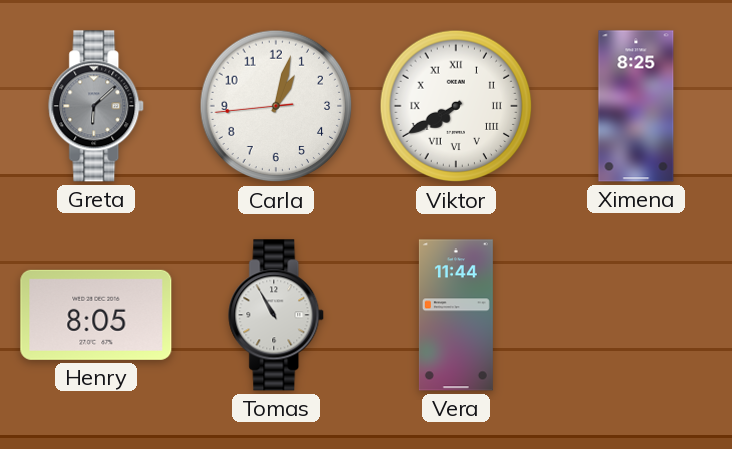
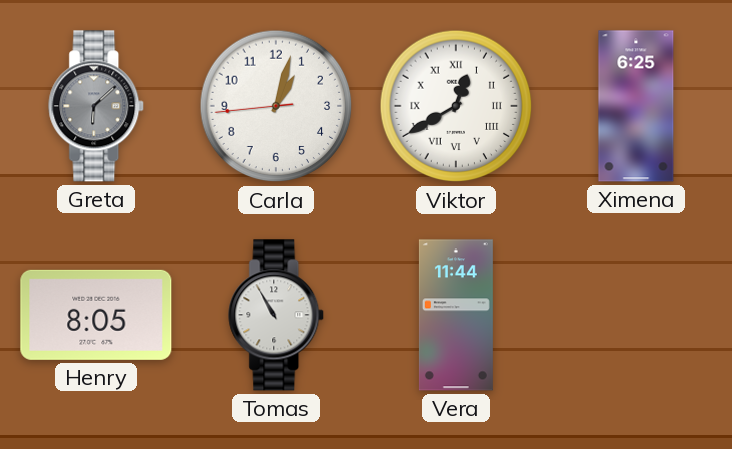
Viktor: 7:40 -> 12:40
Ximena: 8:25 -> 6:25
